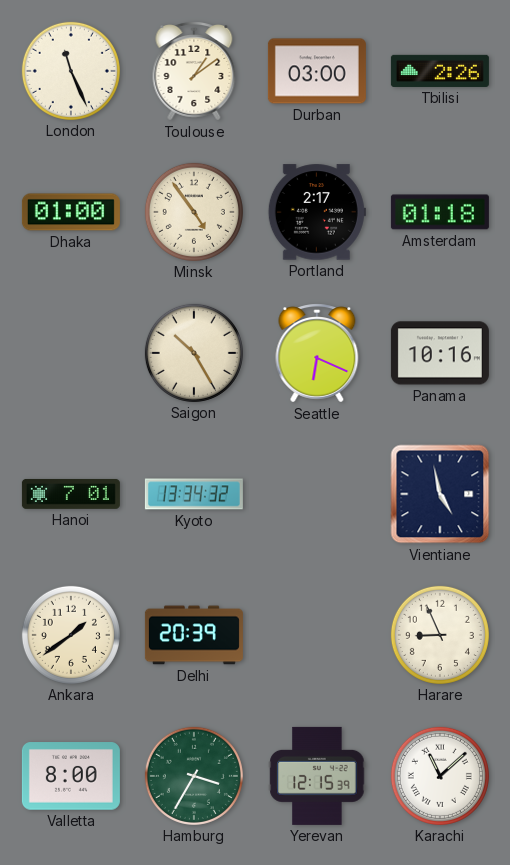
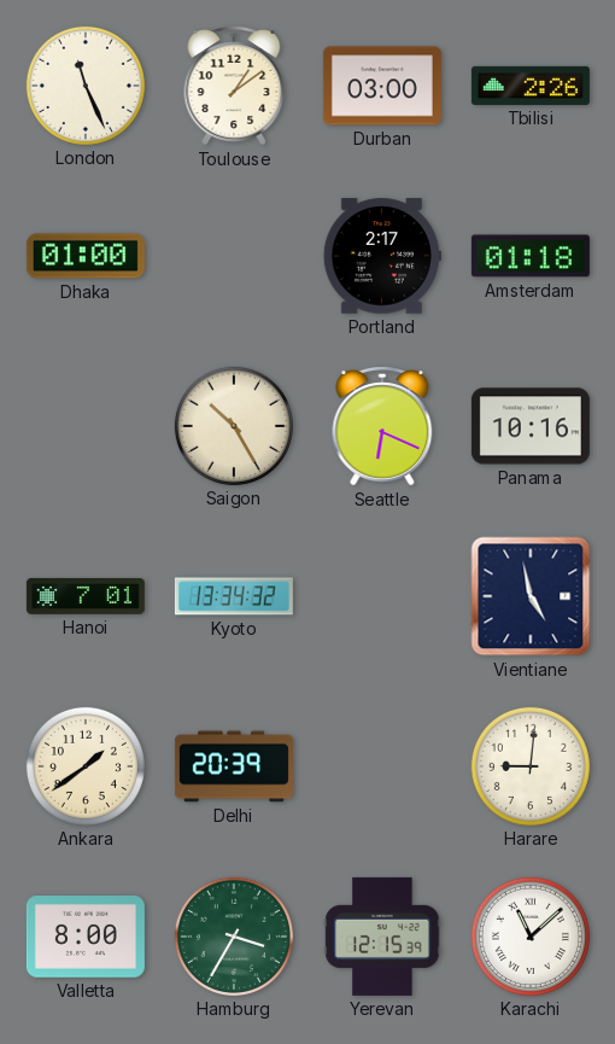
Minsk: 4:54 -> none
Harare: 8:56 -> 9:01
